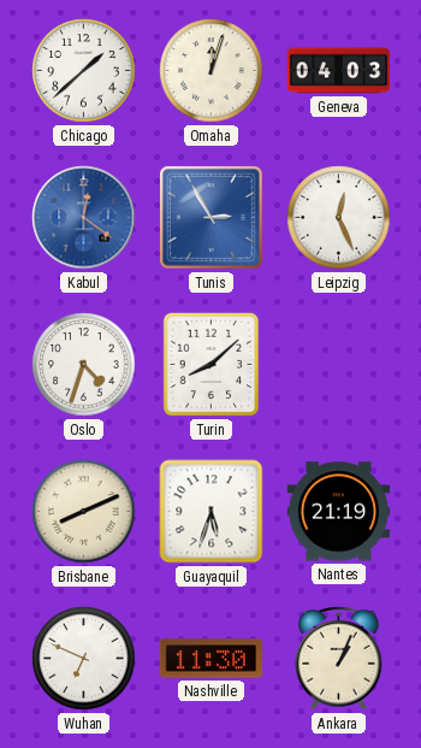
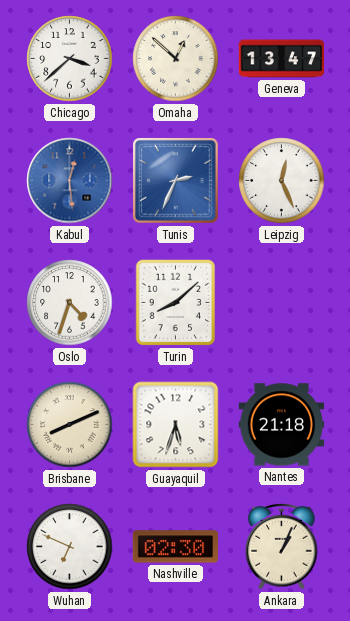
Chicago: 1:38 -> 3:38
Omaha: 12:03 -> 12:52
Geneva: 04:03 -> 13:47
Kabul: 12:21 -> 12:29
Tunis: 2:55 -> 2:34
Nantes: 21:19 -> 21:18
Nashville: 11:30 -> 02:30
